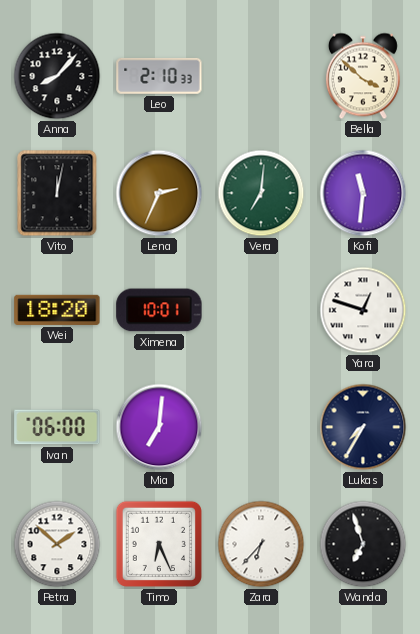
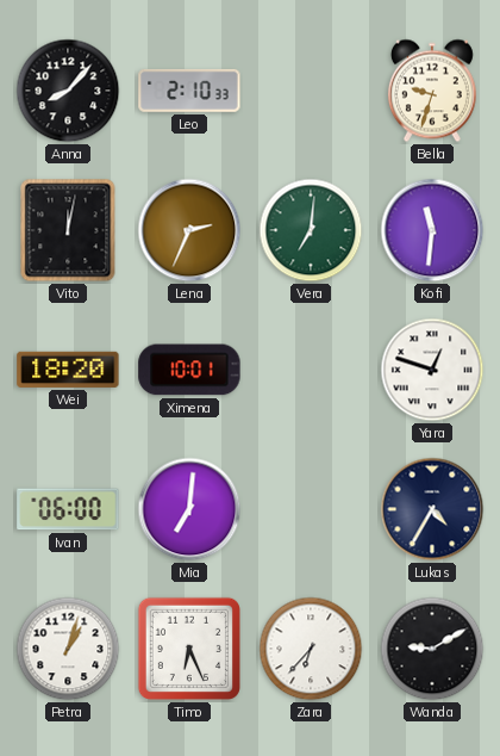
Bella: 3:52 -> 9:33
Lukas: 7:35 -> 4:35
Petra: 1:52 -> 1:03
Wanda: 6:57 -> 9:10
